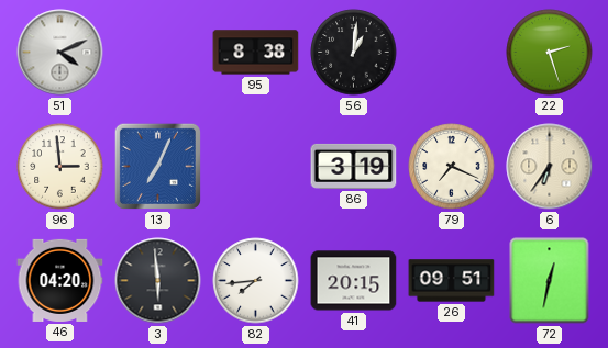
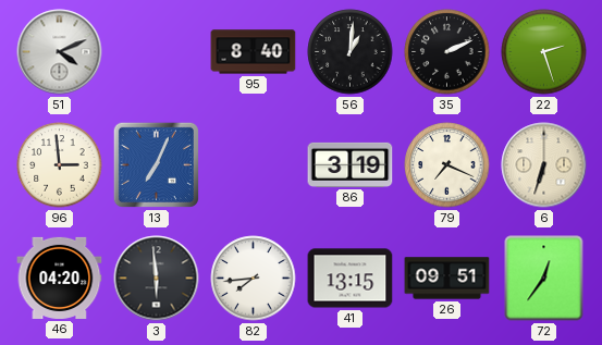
95: 8:38 -> 8:40
35: none -> 2:11
6: 6:36 -> 6:33
41: 20:15 -> 13:15
72: 12:32 -> 12:36
